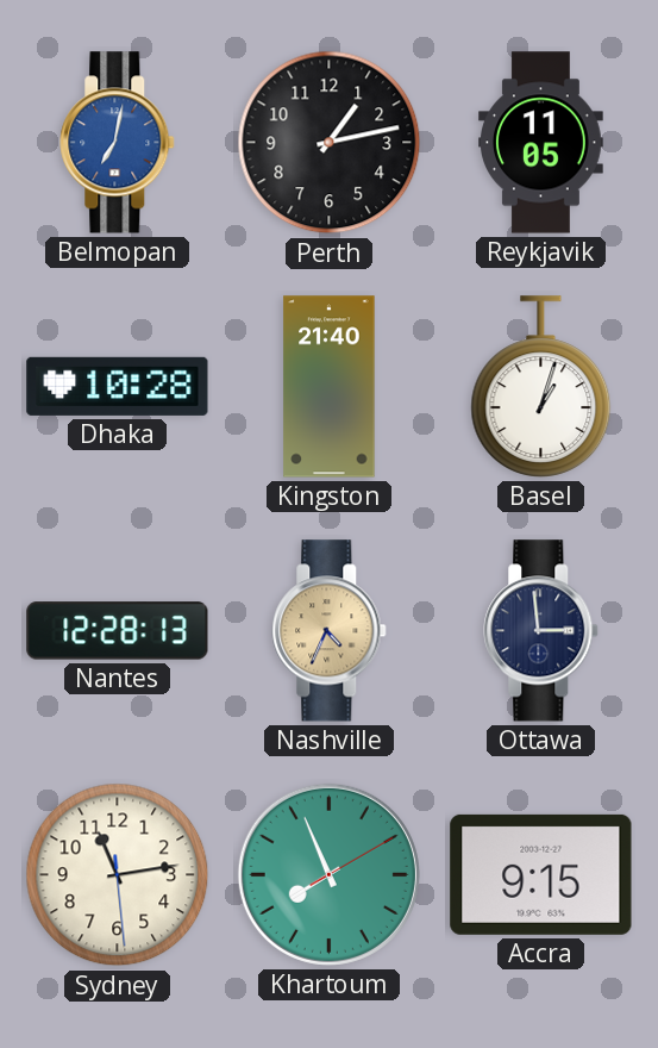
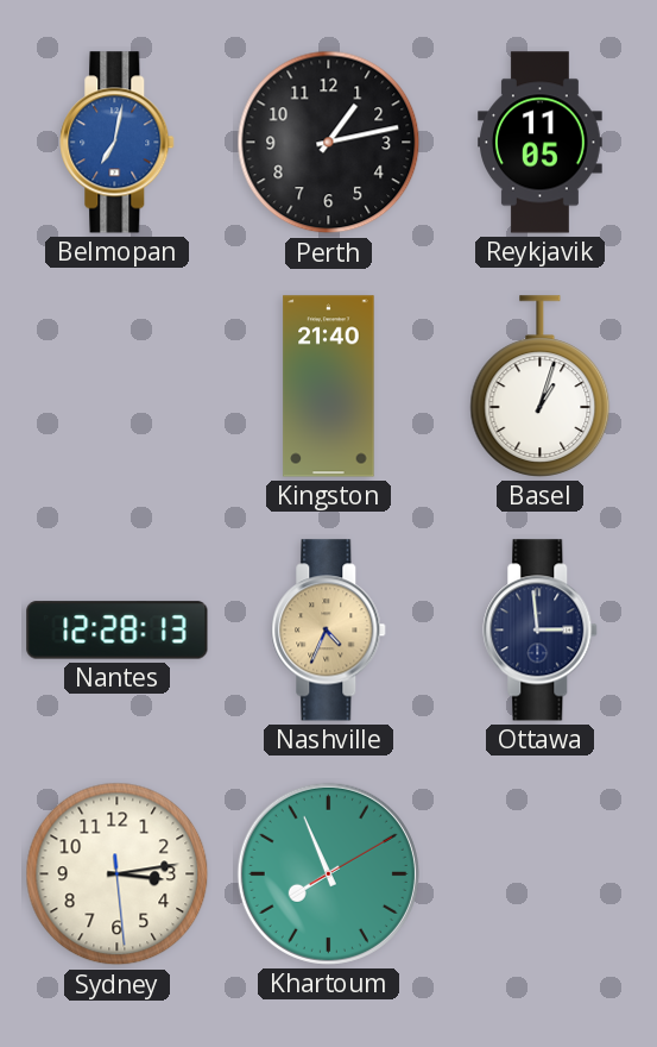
Dhaka: 10:28 -> none
Sydney: 11:13 -> 3:13
Accra: 9:15 -> none
